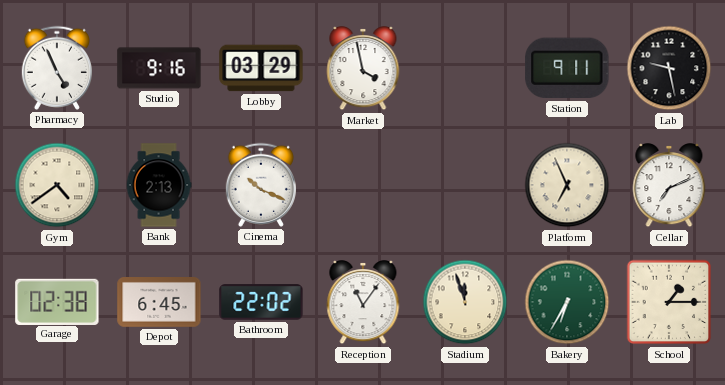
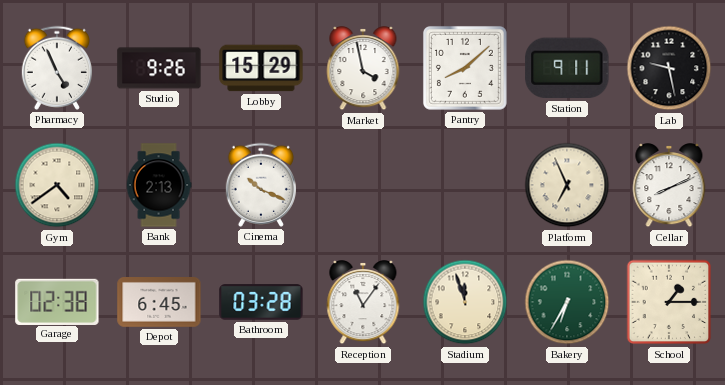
Studio: 9:16 -> 9:26
Lobby: 03:29 -> 15:29
Pantry: none -> 8:08
Cellar: 7:11 -> 8:11
Bathroom: 22:02 -> 03:28
